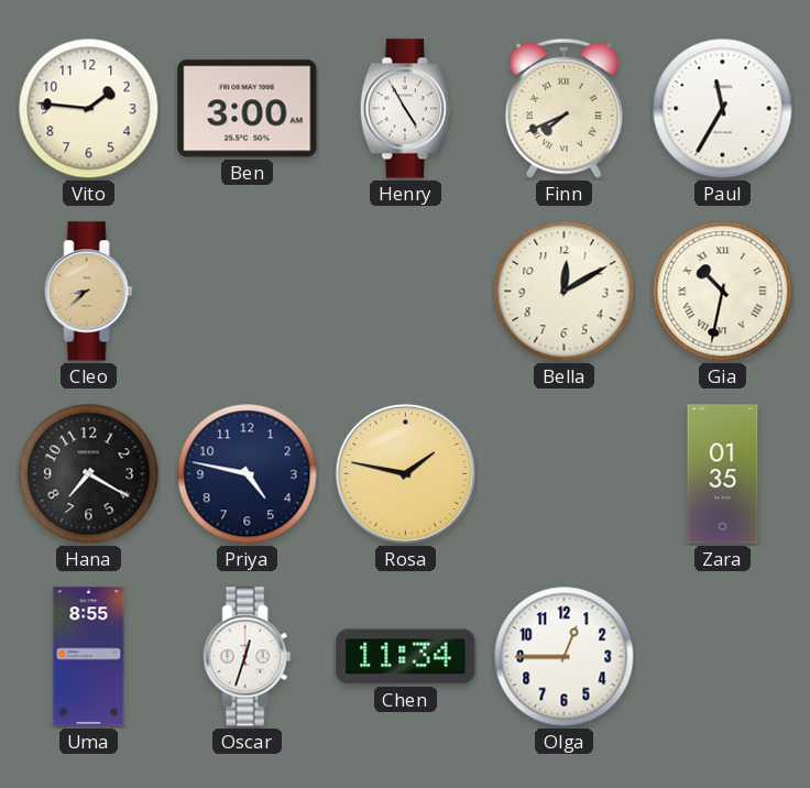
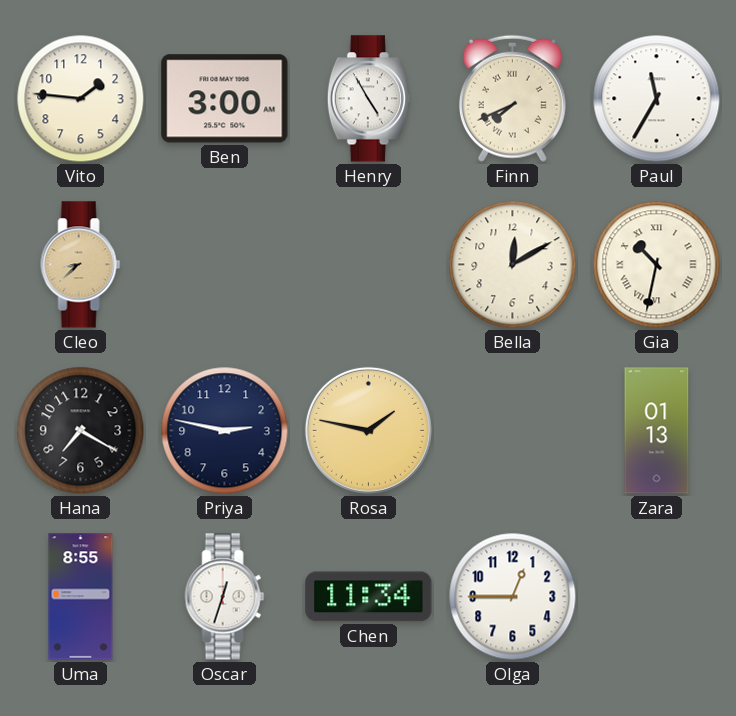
Priya: 4:47 -> 2:47
Zara: 01:35 -> 01:13
